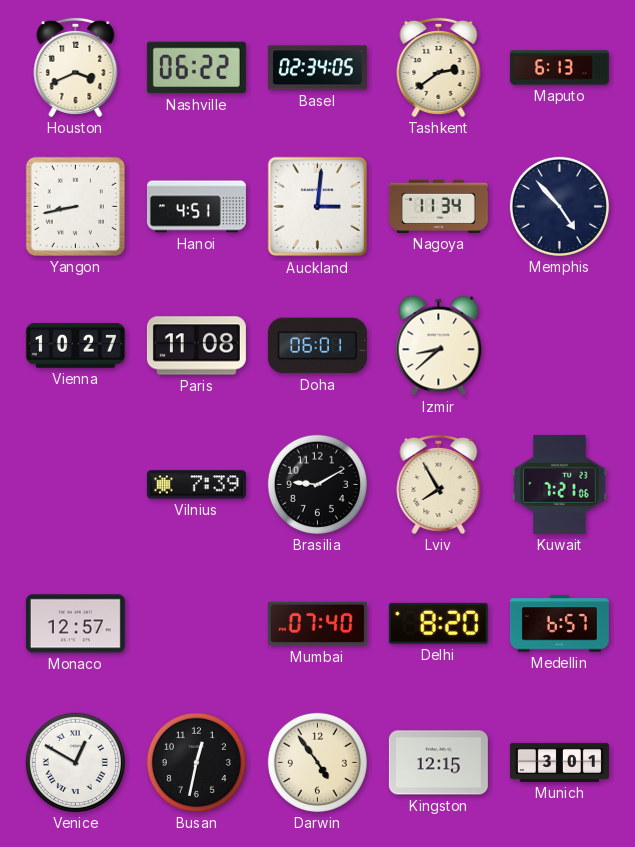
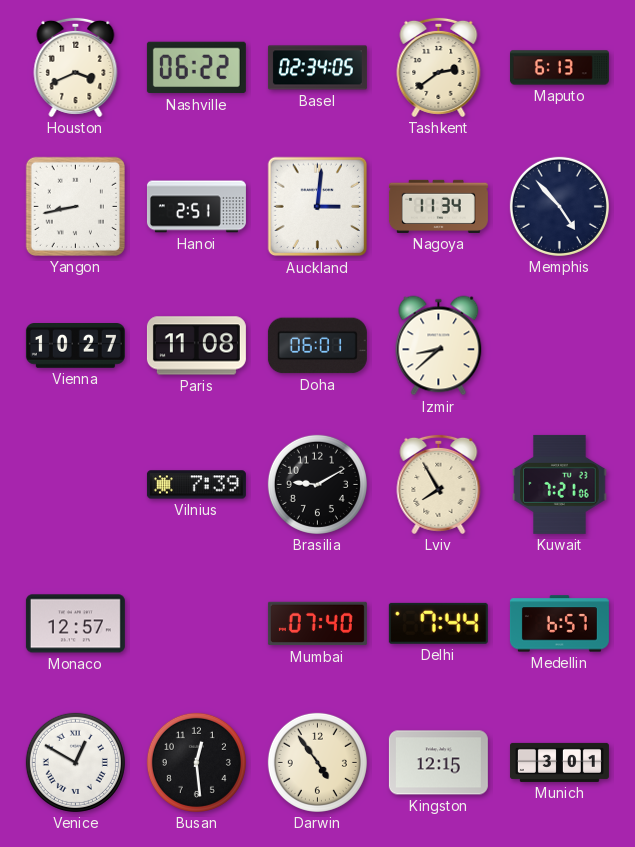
Hanoi: 4:51 -> 2:51
Delhi: 8:20 -> 7:44
Busan: 12:32 -> 12:29
